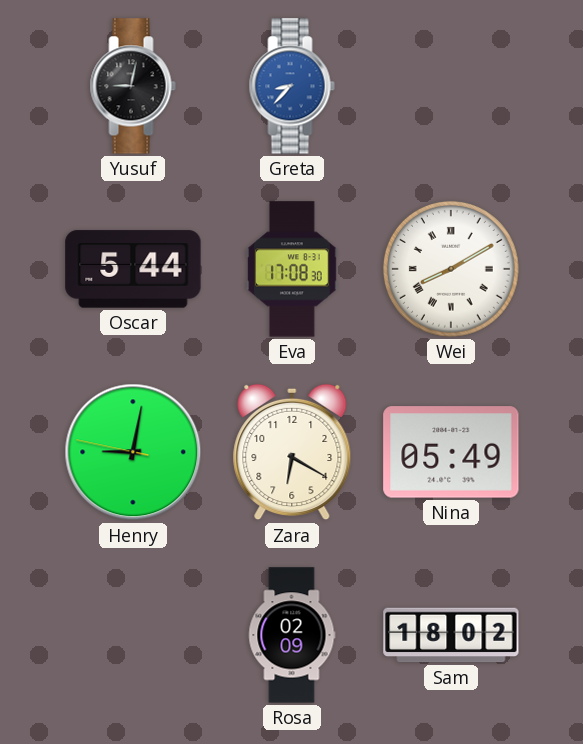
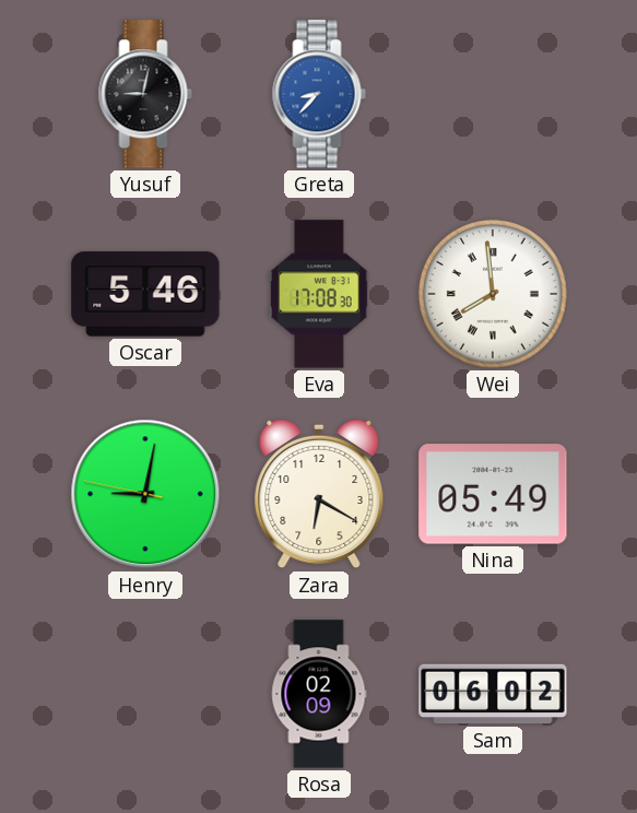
Oscar: 5:44 -> 5:46
Wei: 8:10 -> 7:59
Sam: 18:02 -> 06:02
